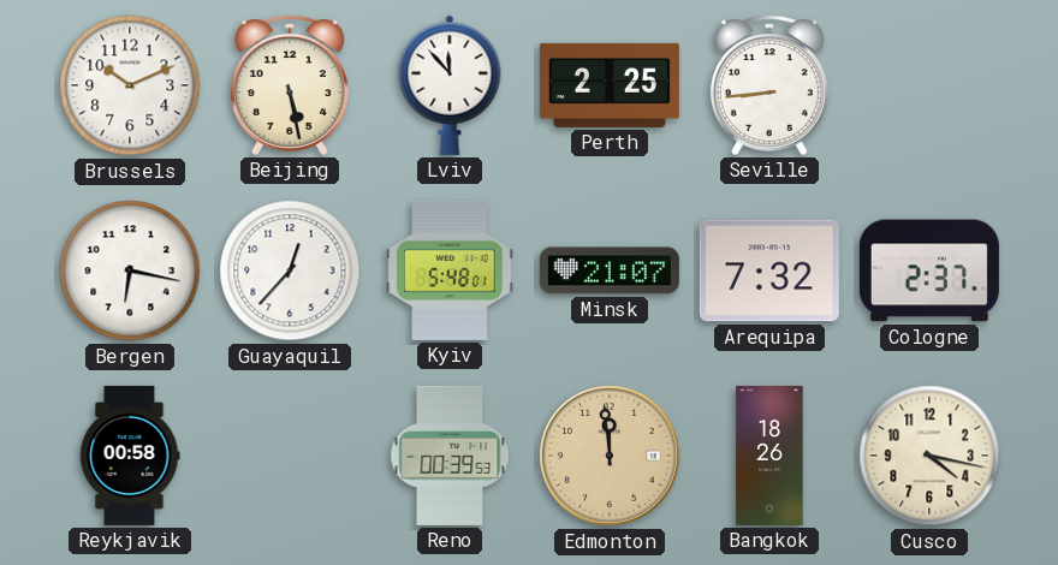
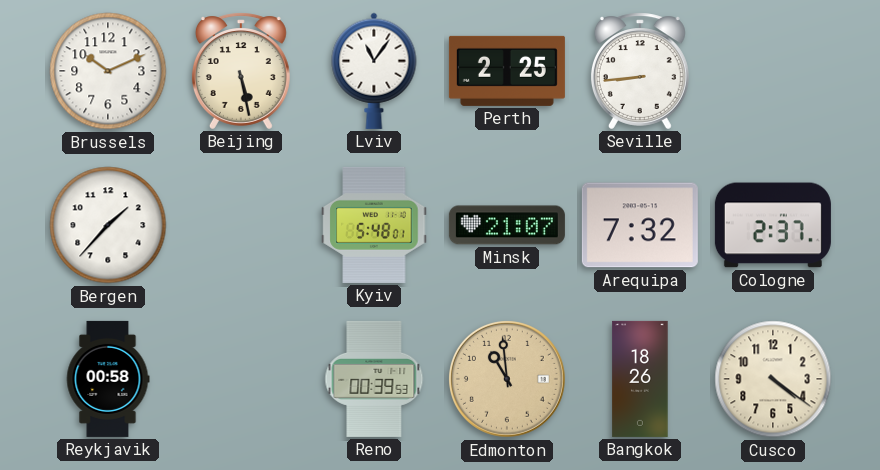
Lviv: 11:53 -> 11:06
Bergen: 6:17 -> 1:37
Guayaquil: 12:37 -> none
Edmonton: 11:59 -> 10:59
Cusco: 4:17 -> 4:21
